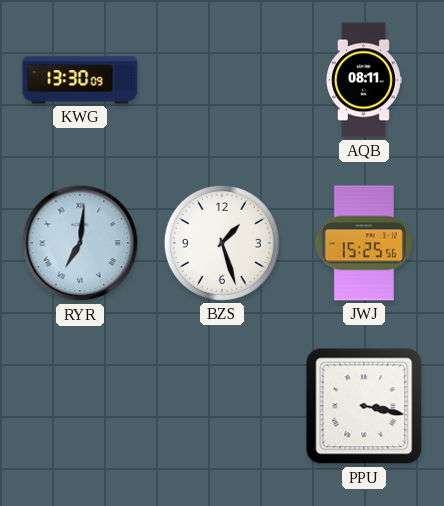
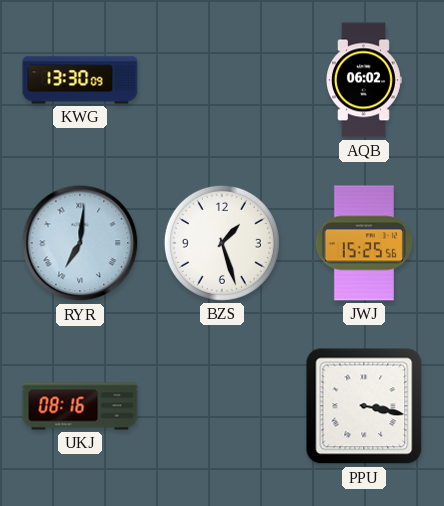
AQB: 08:11 -> 06:02
UKJ: none -> 08:16
